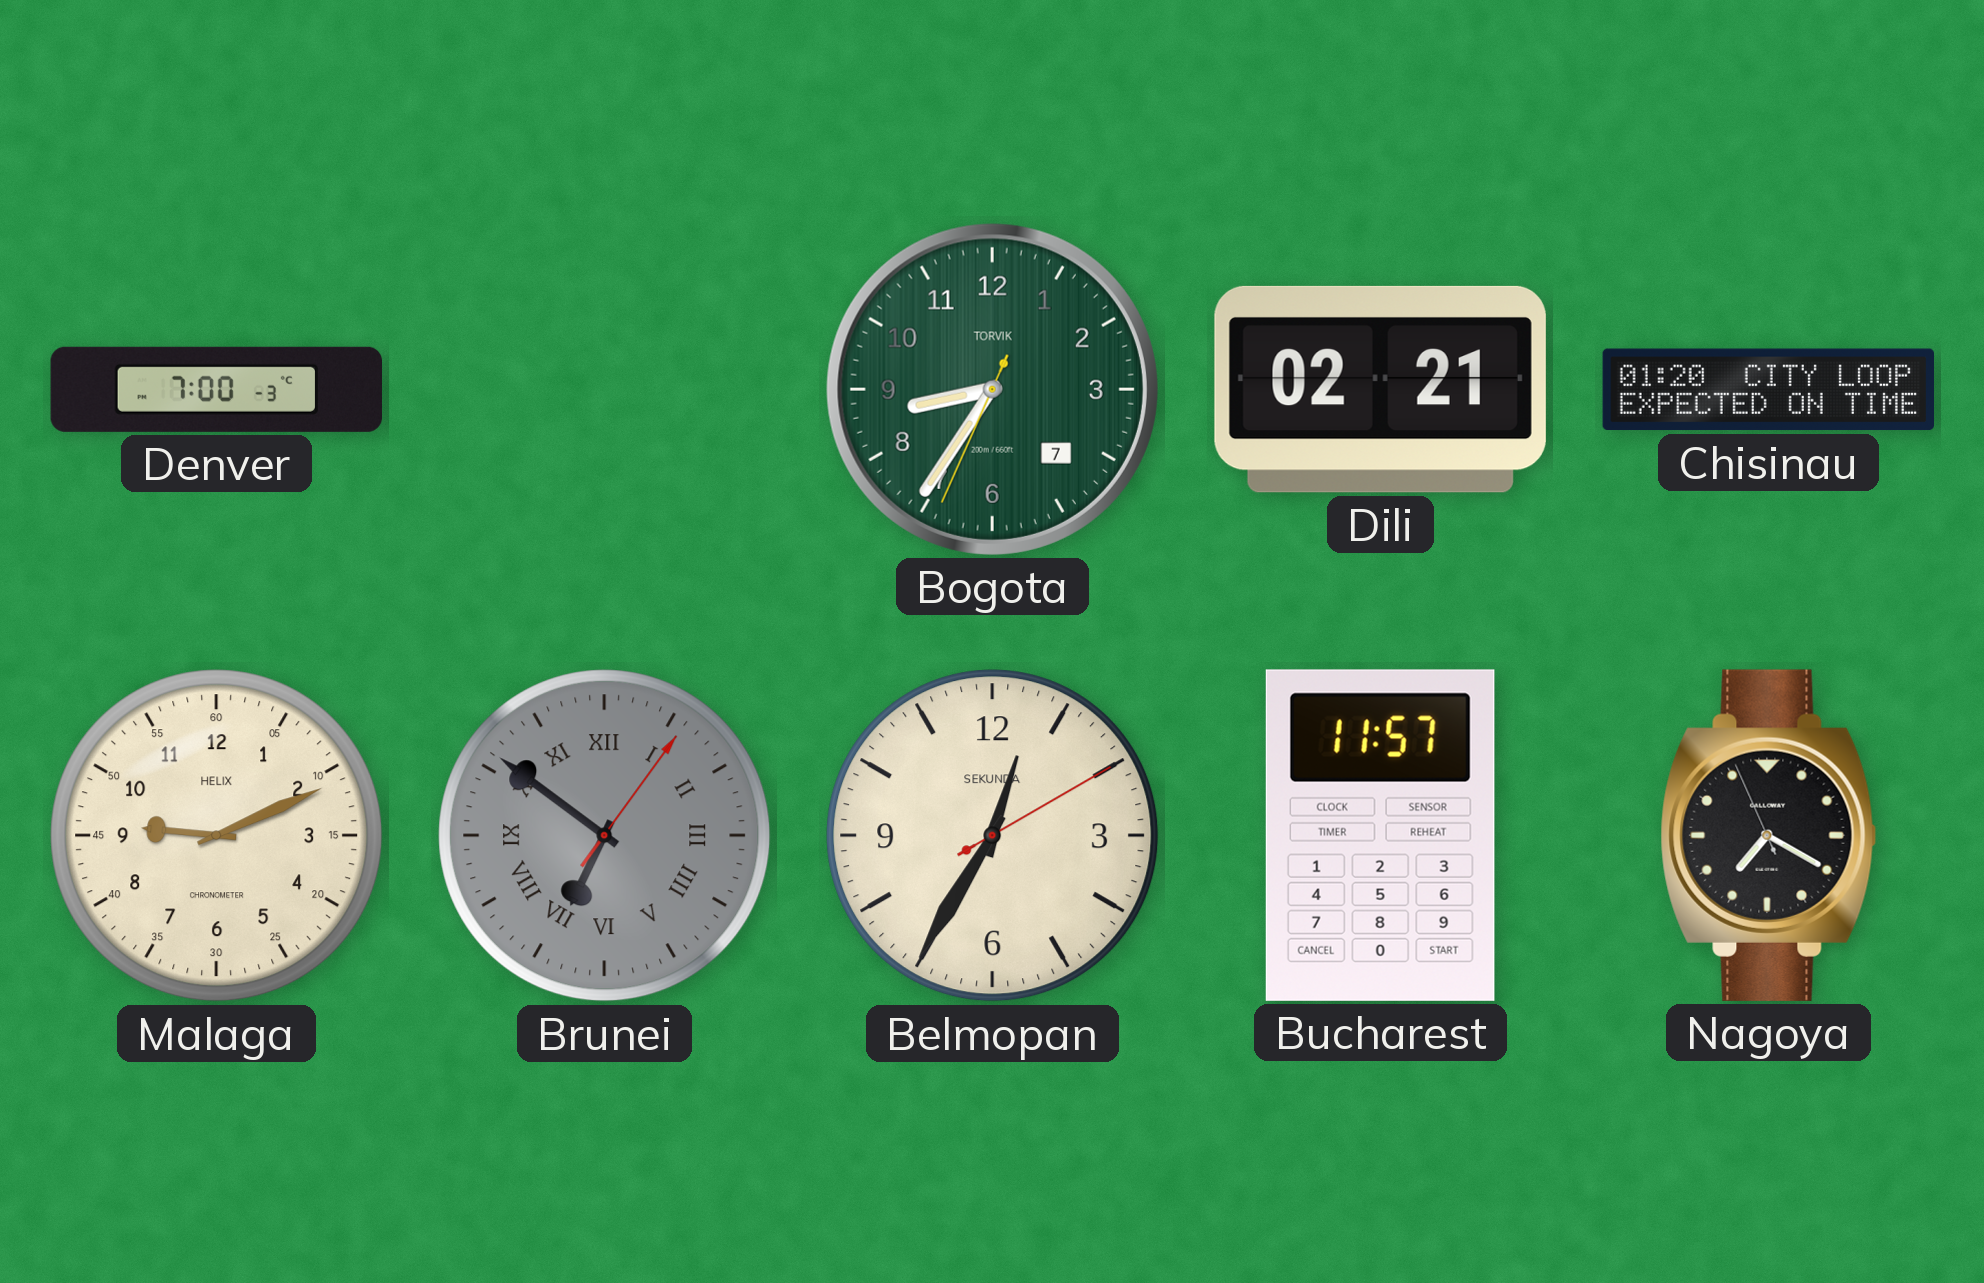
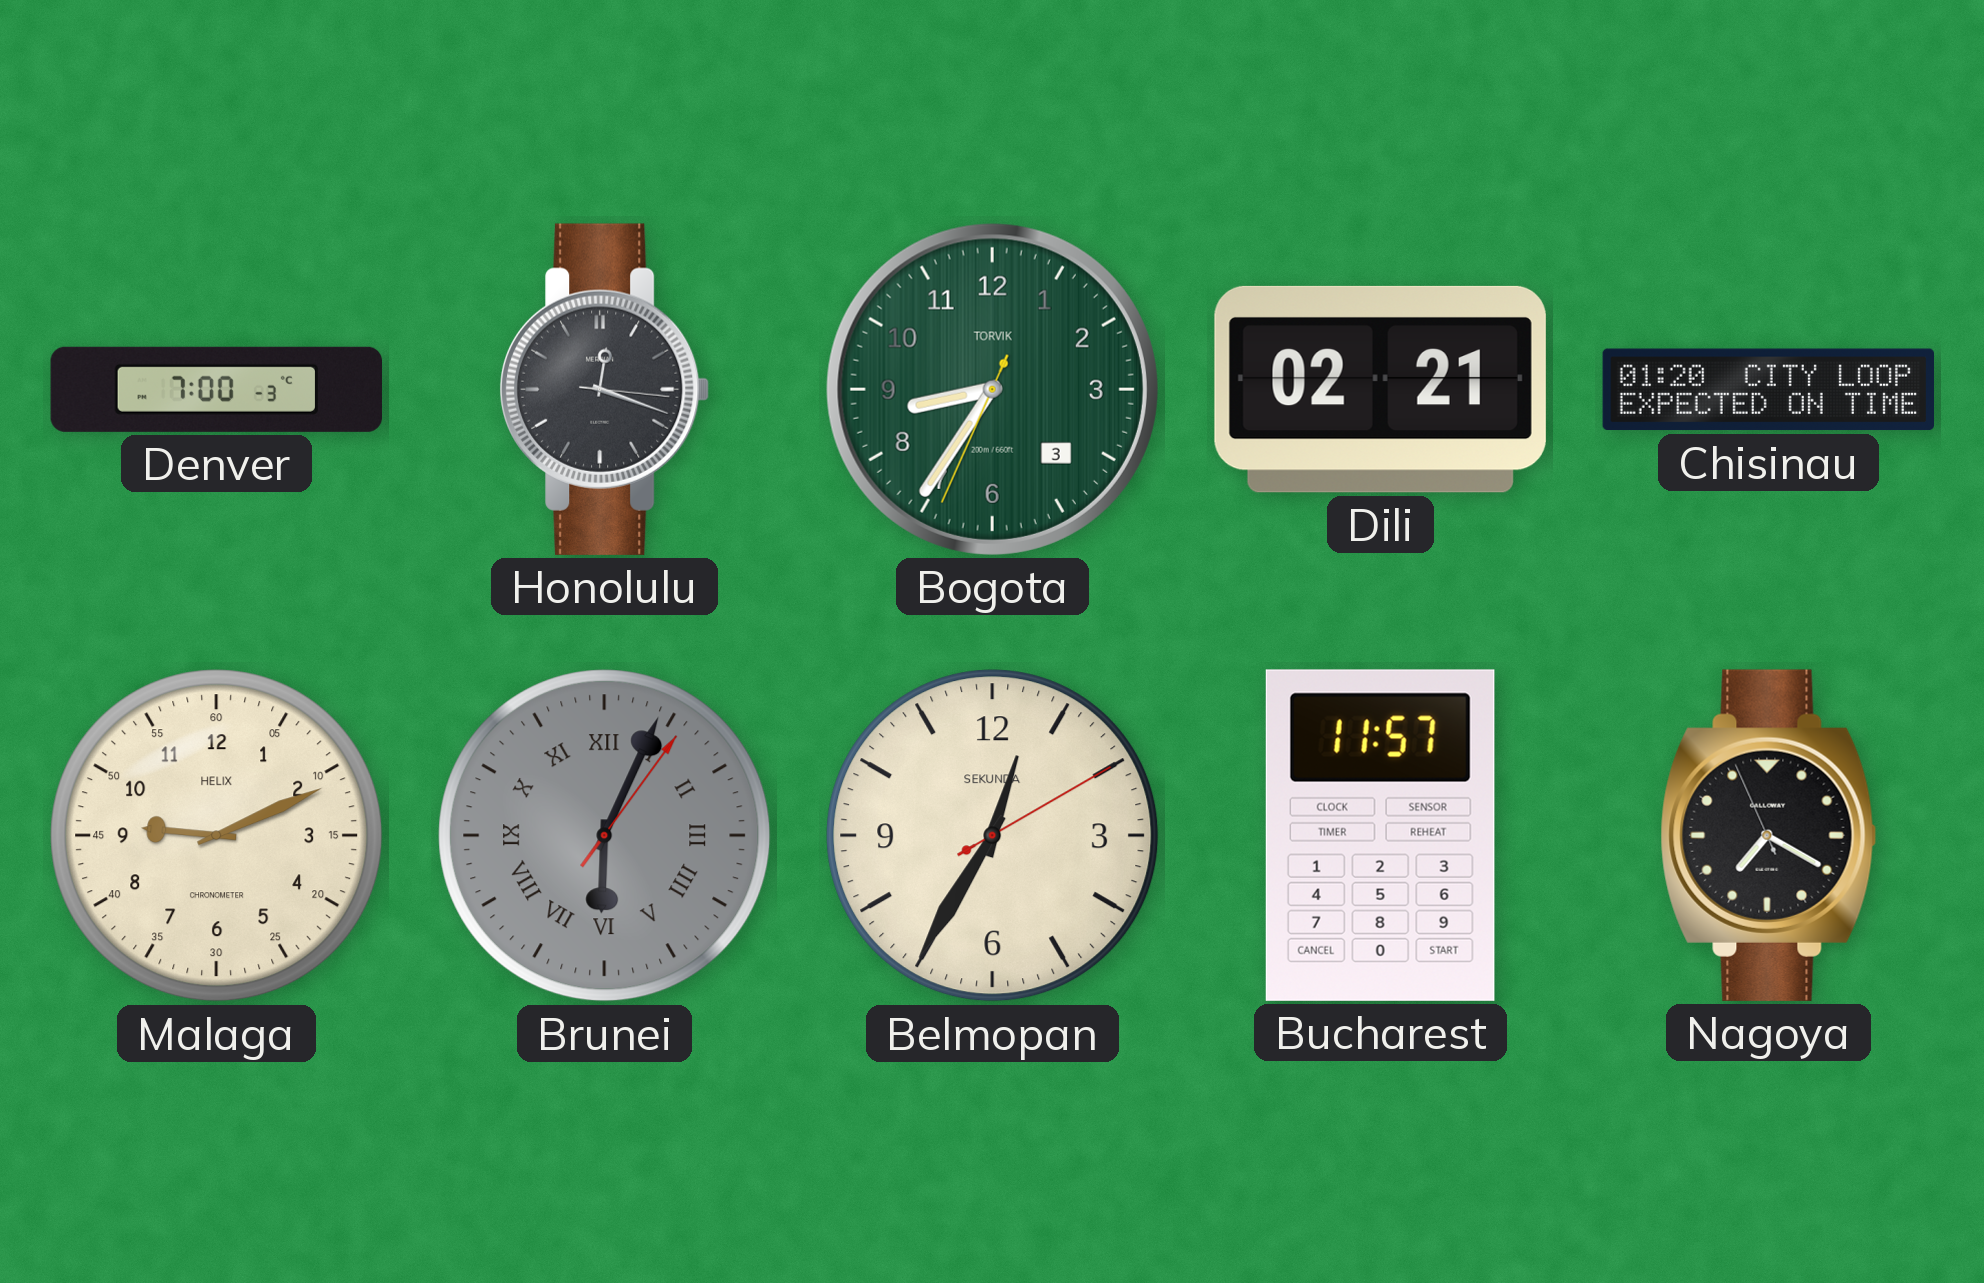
Honolulu: none -> 12:18
Bogota date: 7 -> 3
Brunei: 6:51 -> 6:04
